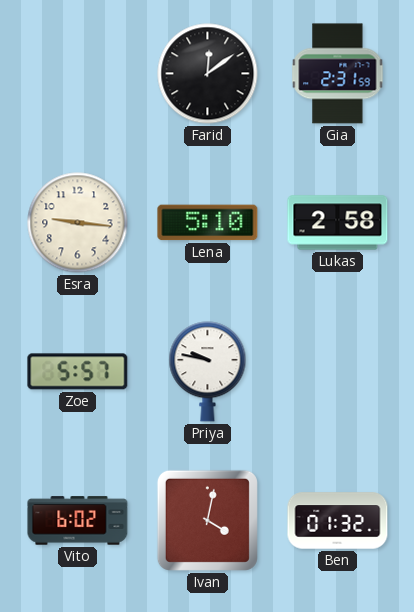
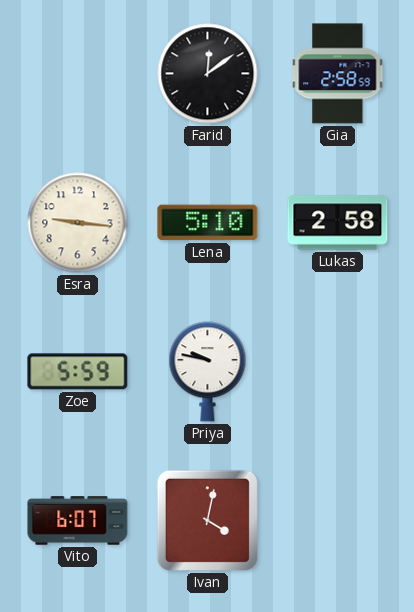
Gia: 2:31 -> 2:58
Zoe: 5:57 -> 5:59
Vito: 6:02 -> 6:07
Ben: 01:32 -> none
